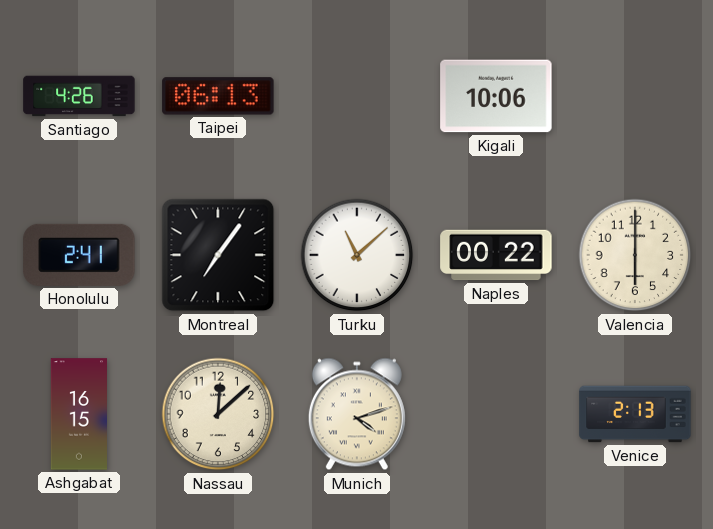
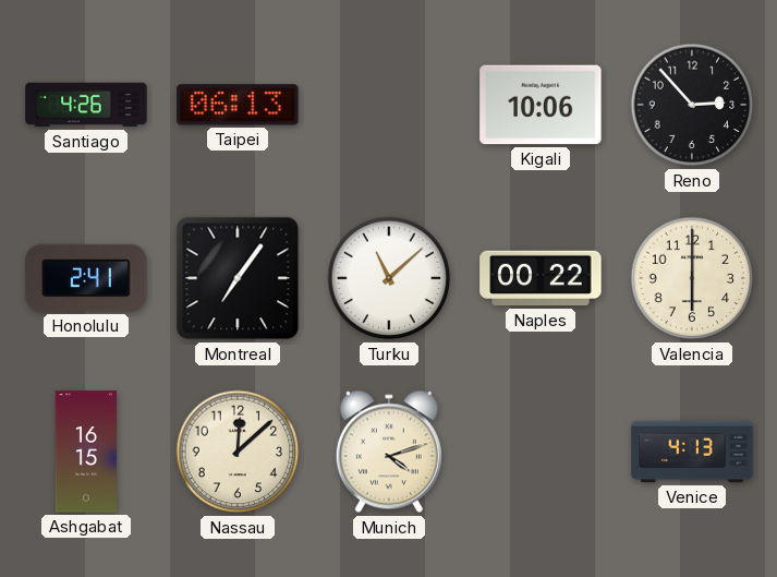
Reno: none -> 2:53
Venice: 2:13 -> 4:13
